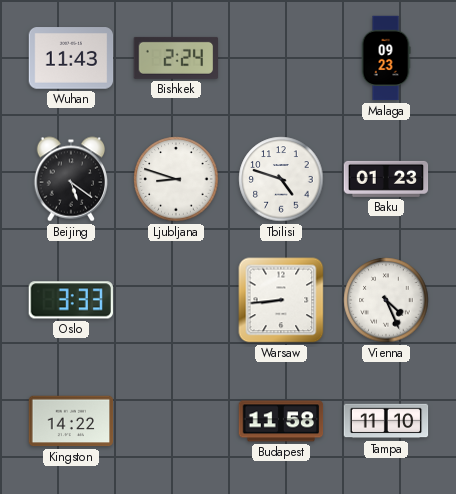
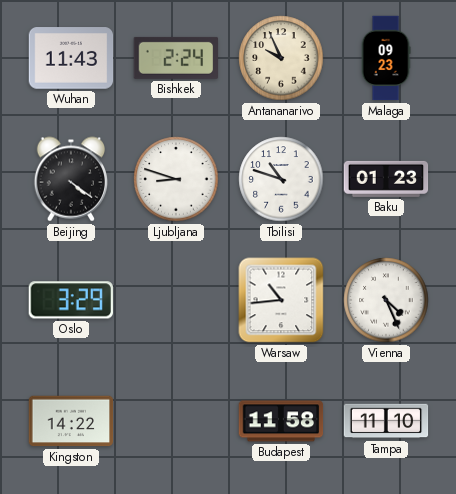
Antananarivo: none -> 9:56
Beijing: 5:21 -> 4:21
Tbilisi: 4:48 -> 10:48
Oslo: 3:33 -> 3:29
Warsaw: 8:44 -> 10:44
